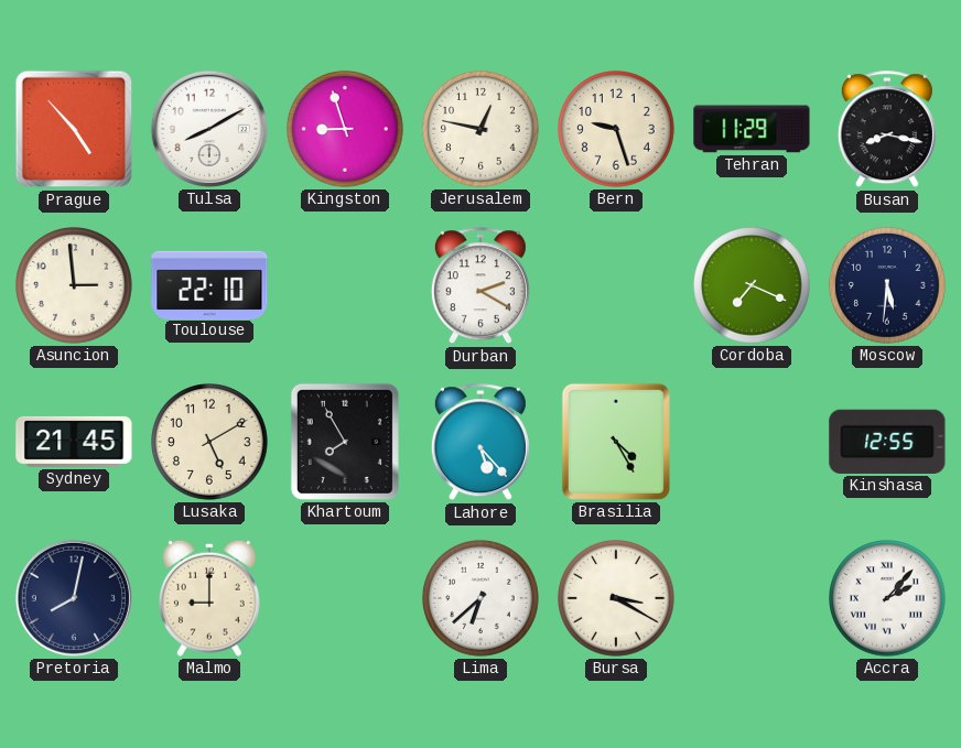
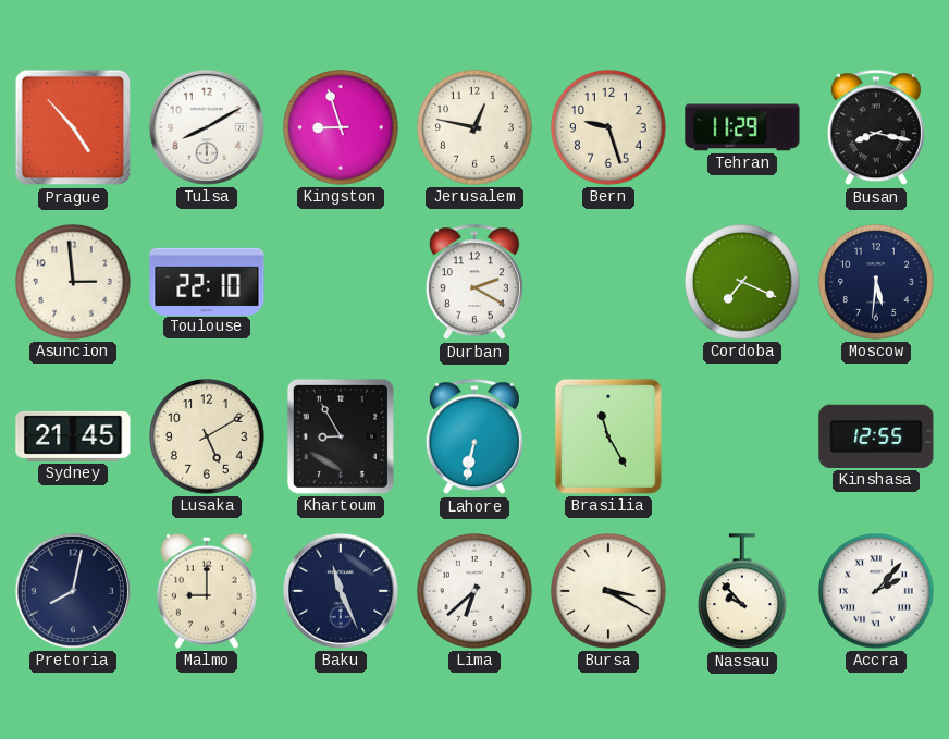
Khartoum: 7:55 -> 8:55
Lahore: 5:23 -> 6:32
Brasilia: 4:25 -> 11:25
Baku: none -> 11:26
Nassau: none -> 9:53
